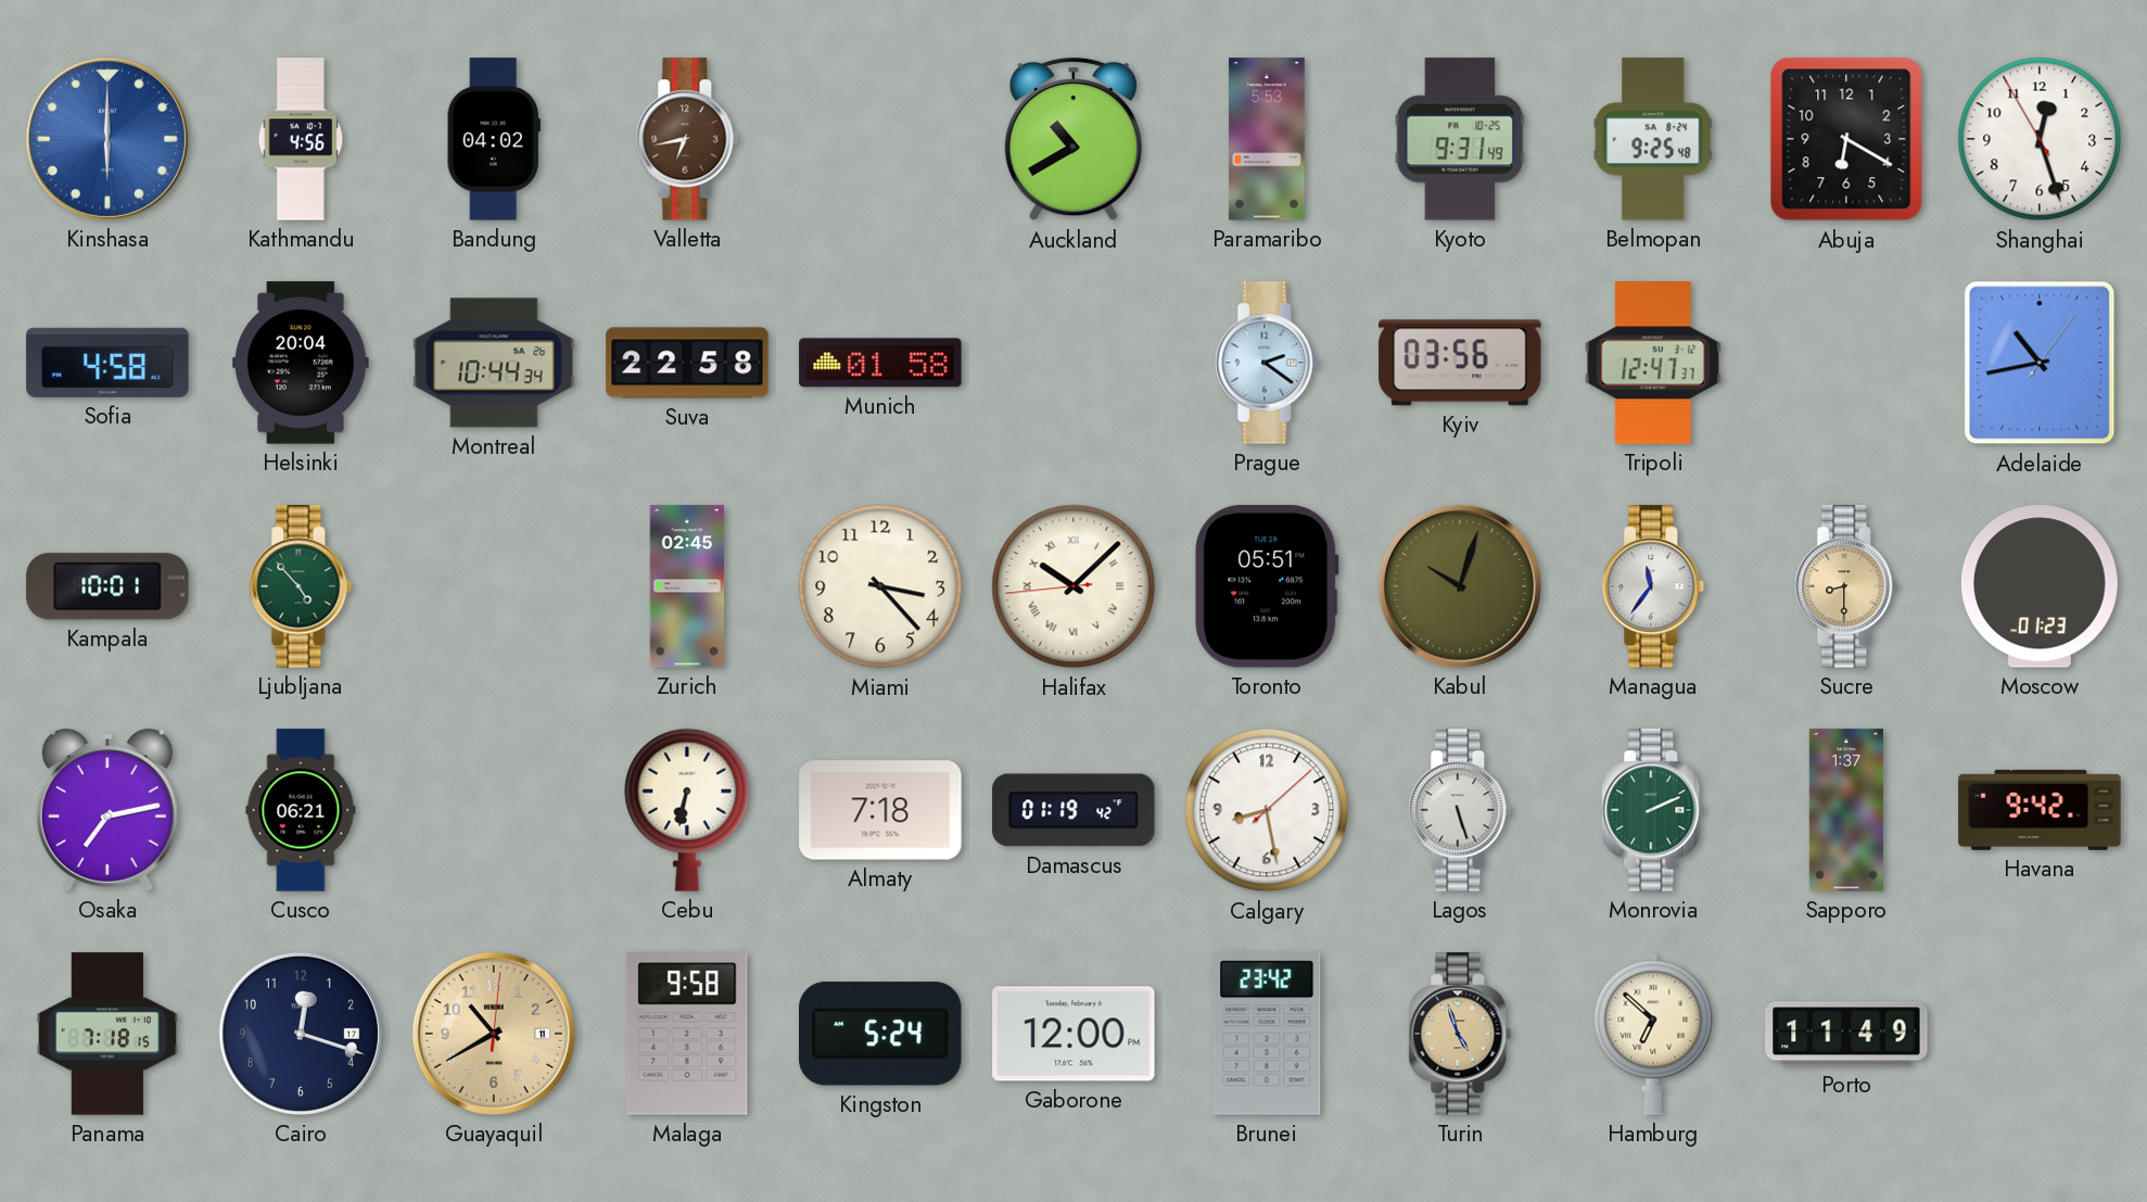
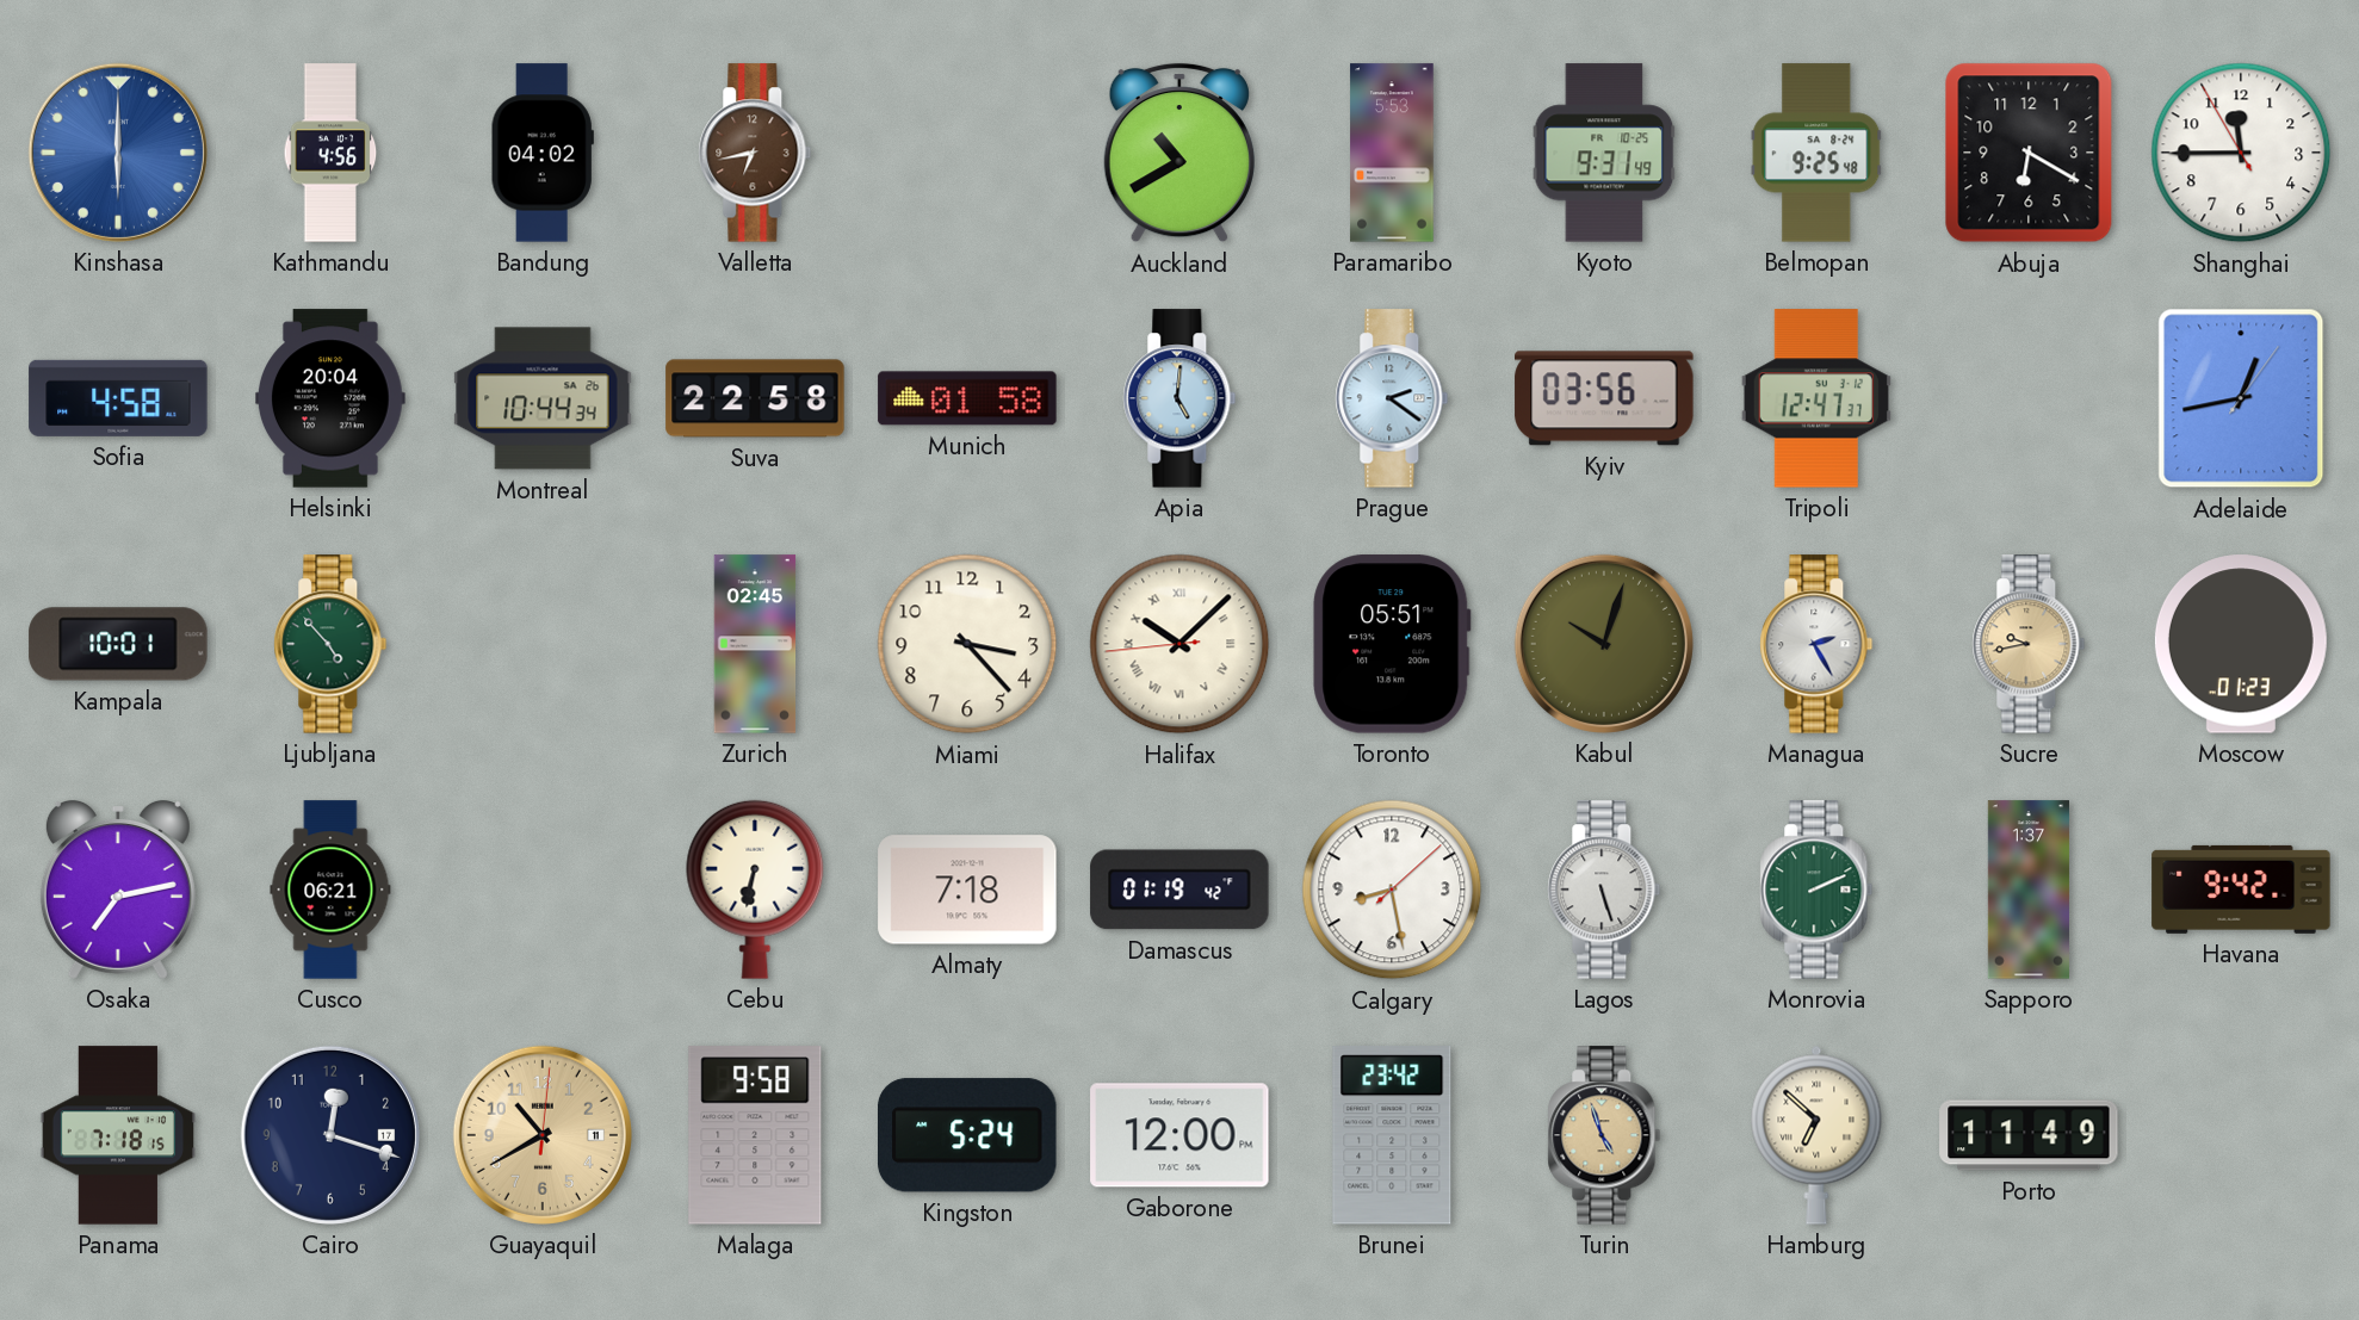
Shanghai: 12:26 -> 11:44
Apia: none -> 5:01
Adelaide: 10:43 -> 12:43
Managua: 11:36 -> 2:25
Sucre: 8:30 -> 9:43
